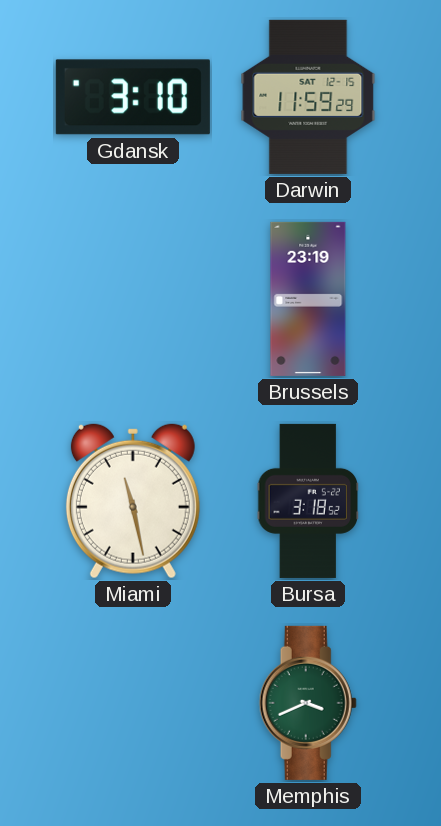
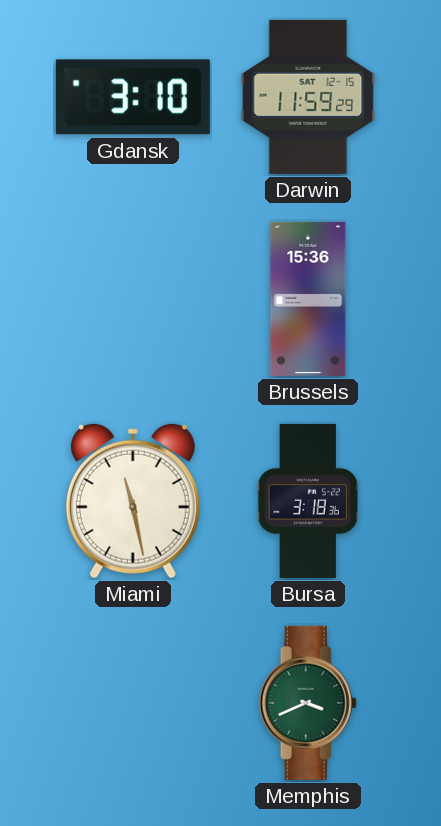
Brussels: 23:19 -> 15:36
Bursa: 3:18:52 -> 3:18:36
